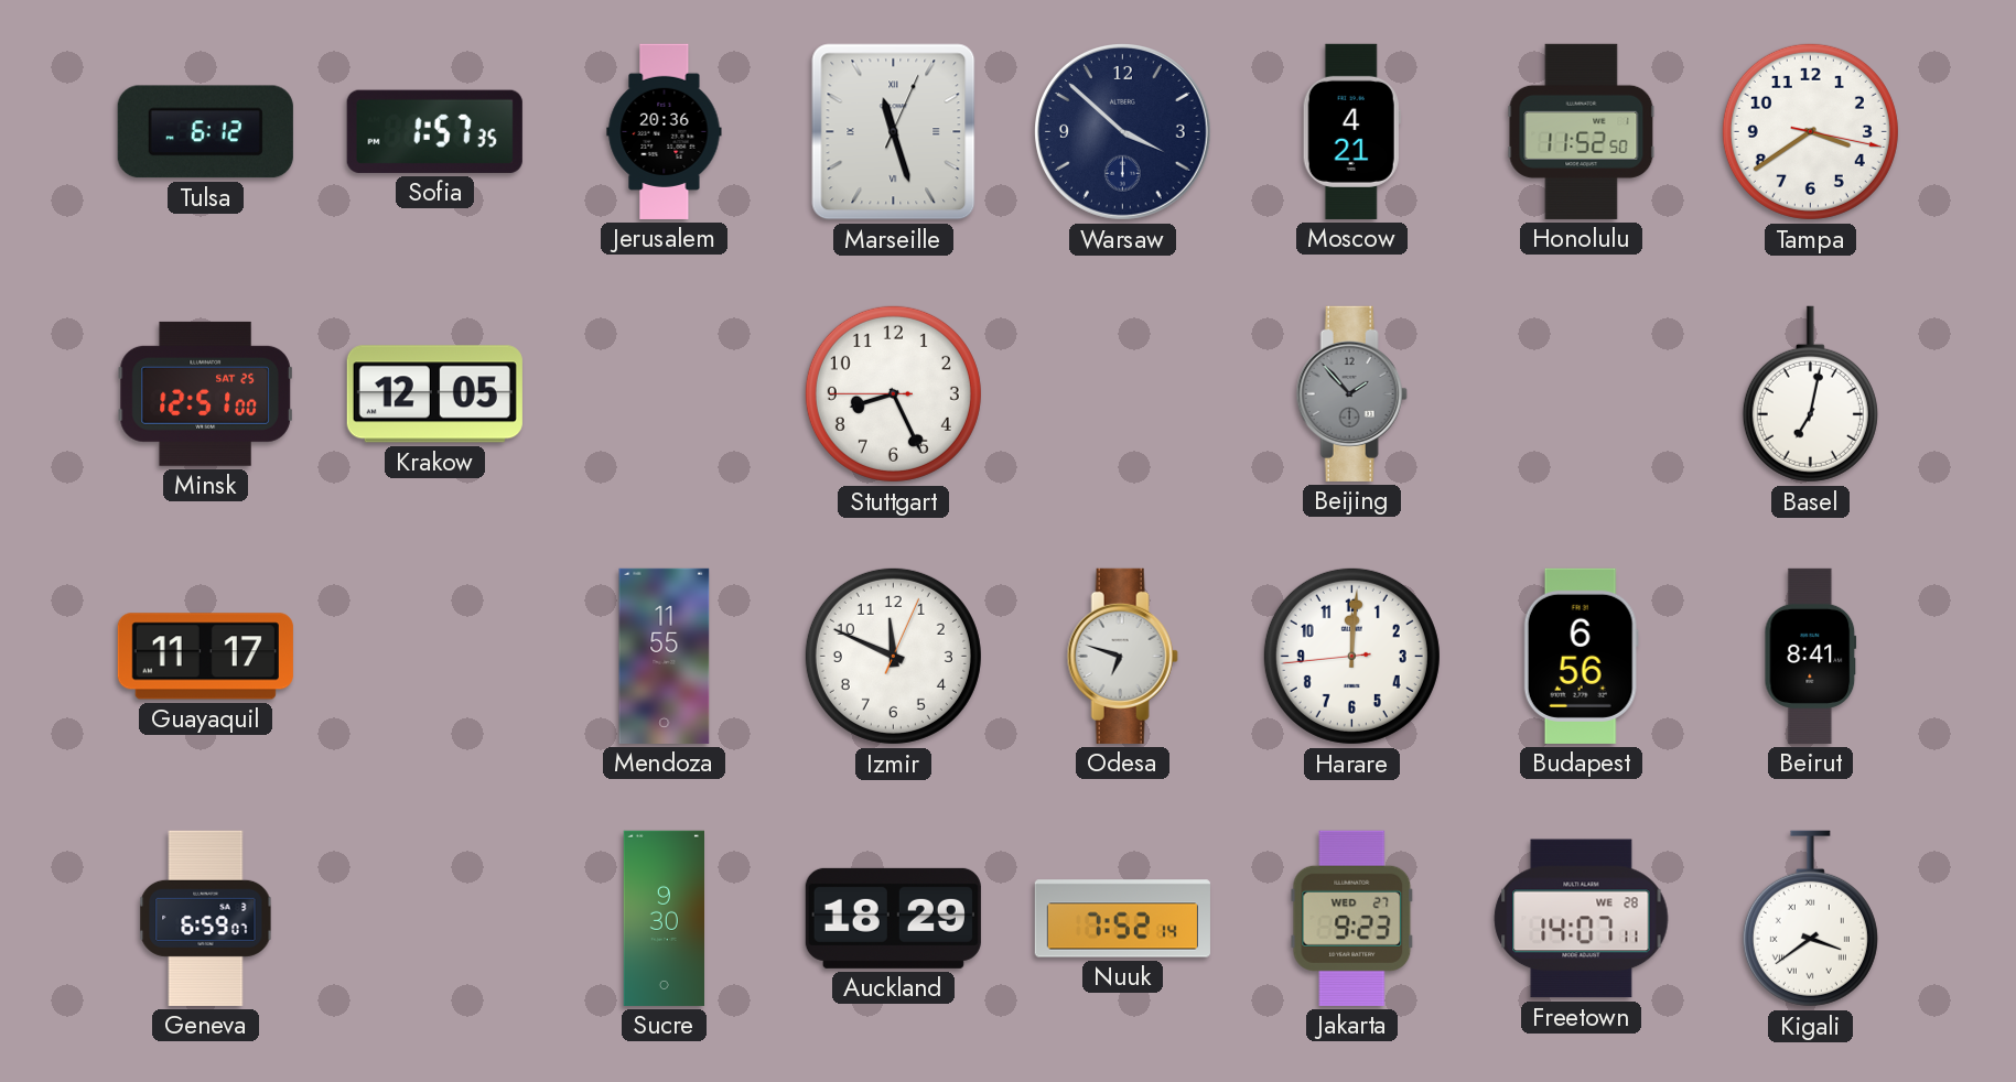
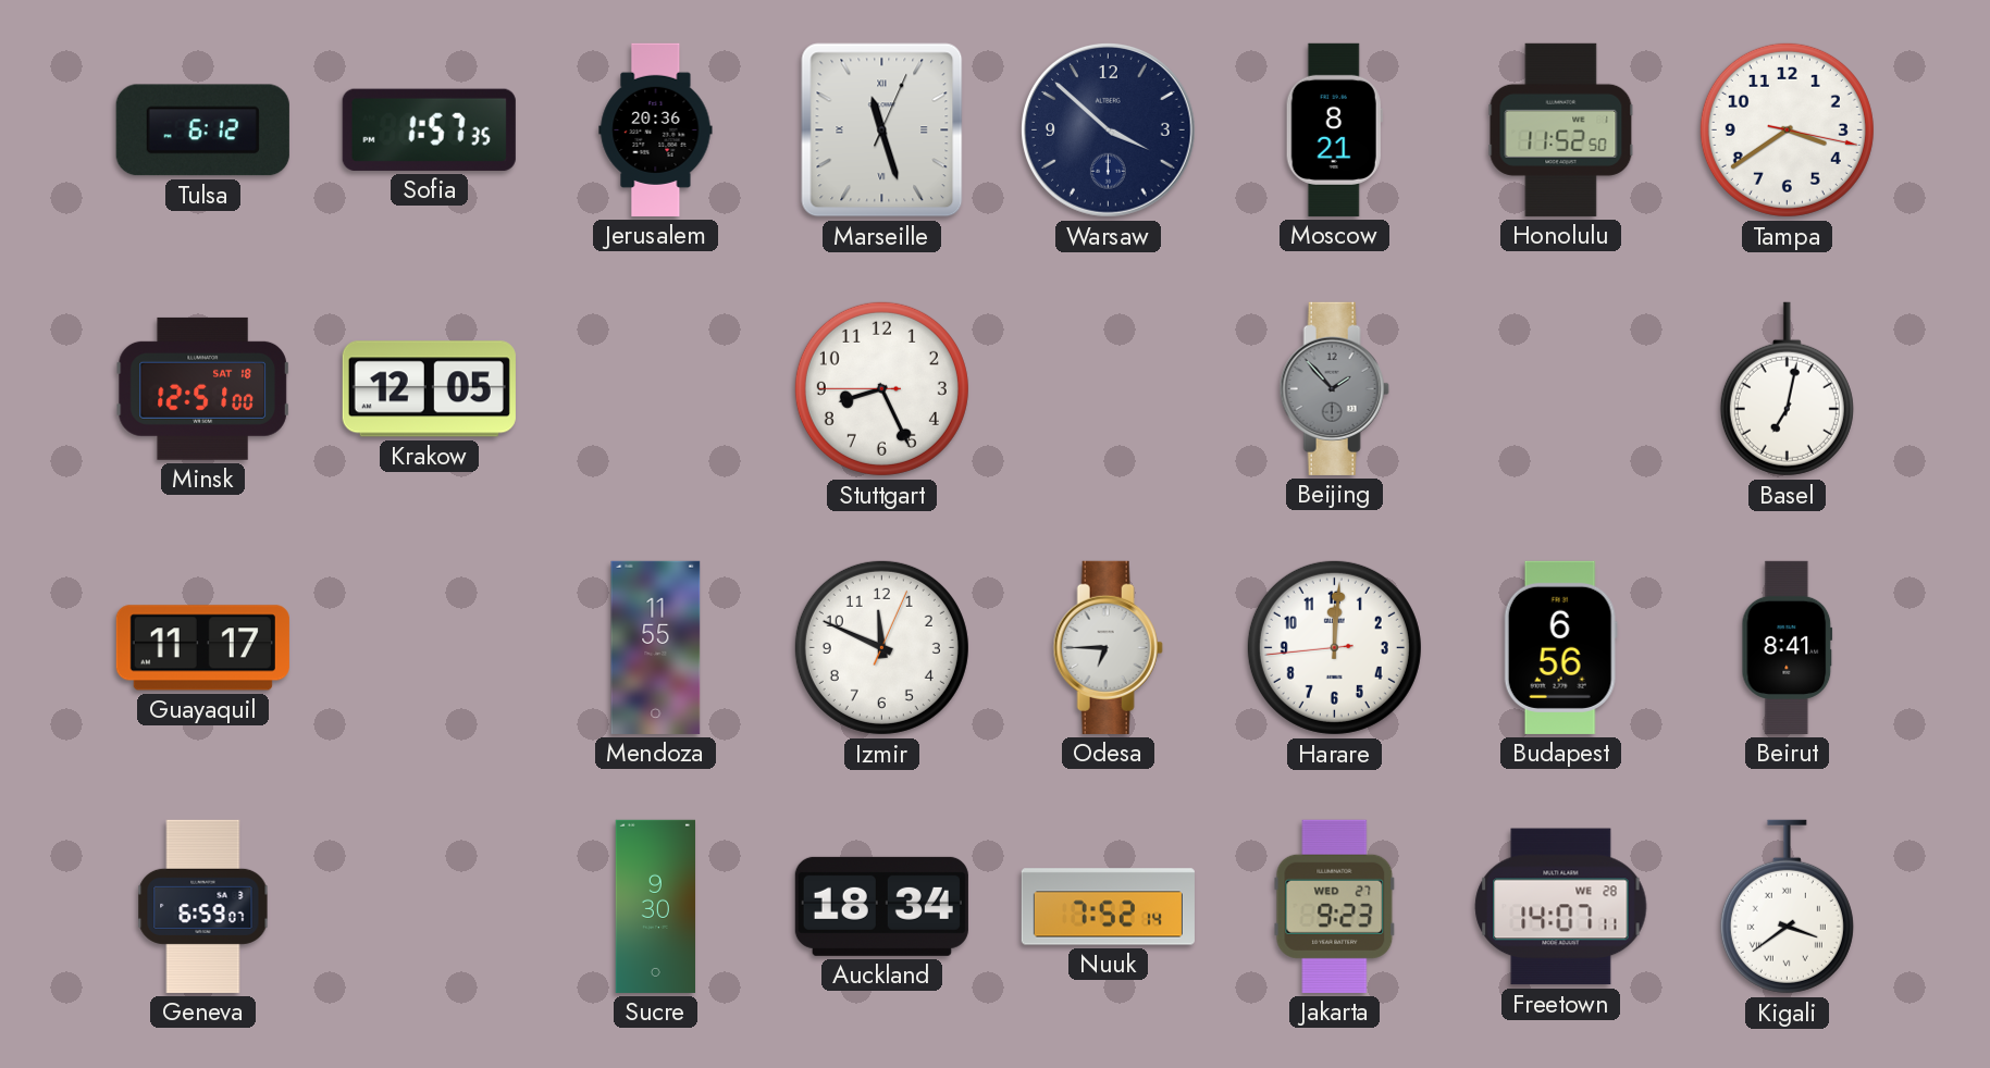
Moscow: 4:21 -> 8:21
Minsk date: SAT 25 -> SAT 18
Odesa: 6:48 -> 6:45
Auckland: 18:29 -> 18:34
